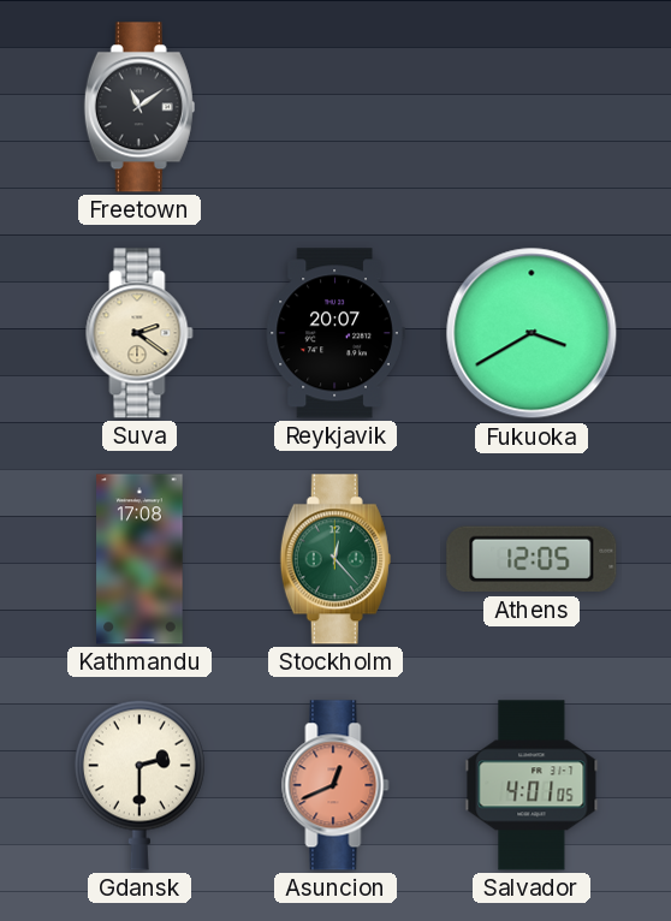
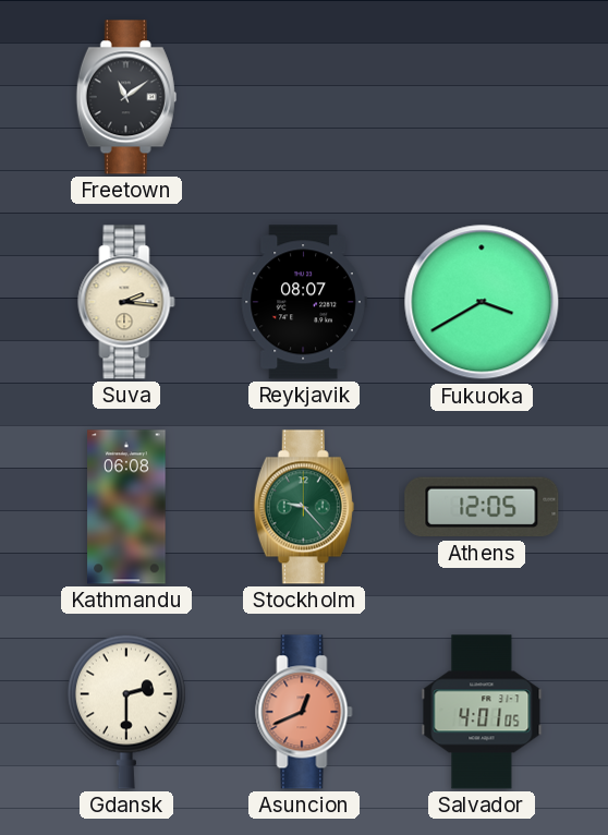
Suva: 2:21 -> 2:16
Reykjavik: 20:07 -> 08:07
Kathmandu: 17:08 -> 06:08
Stockholm: 12:23 -> 9:23
